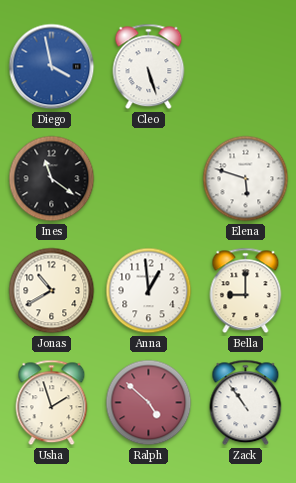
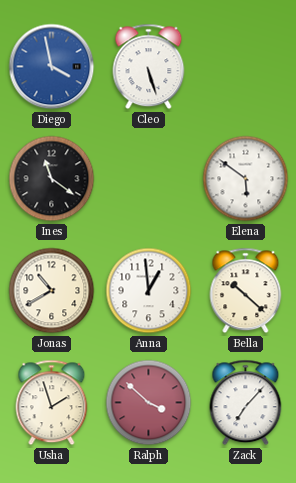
Elena: 5:48 -> 5:51
Bella: 9:00 -> 10:22
Ralph: 4:52 -> 3:52
Zack: 10:54 -> 7:07
